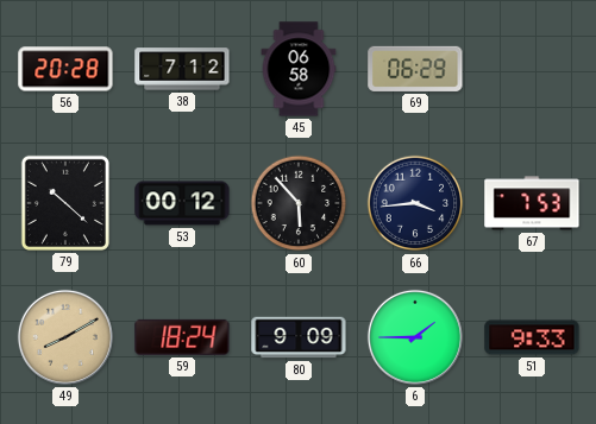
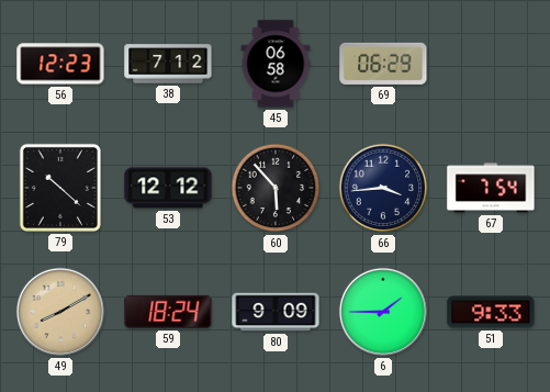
56: 20:28 -> 12:23
53: 00:12 -> 12:12
67: 7:53 -> 7:54
